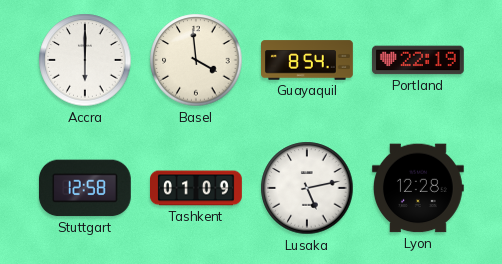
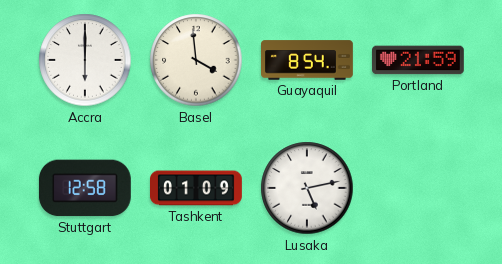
Portland: 22:19 -> 21:59
Lyon: 12:28 -> none
